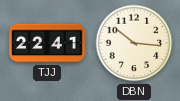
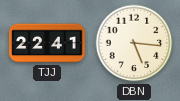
DBN: 10:16 -> 5:16
